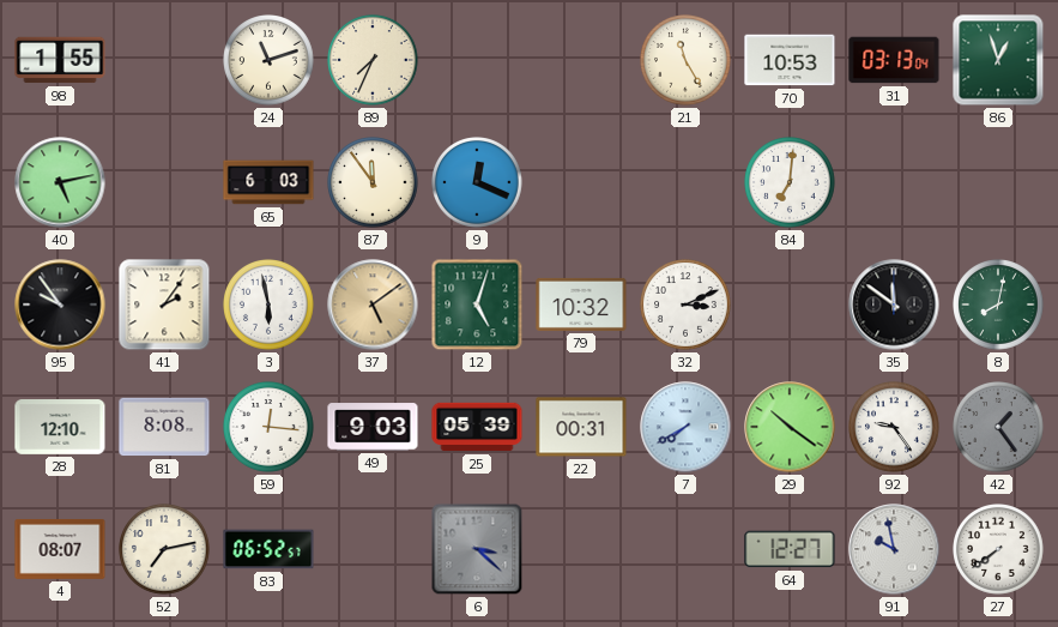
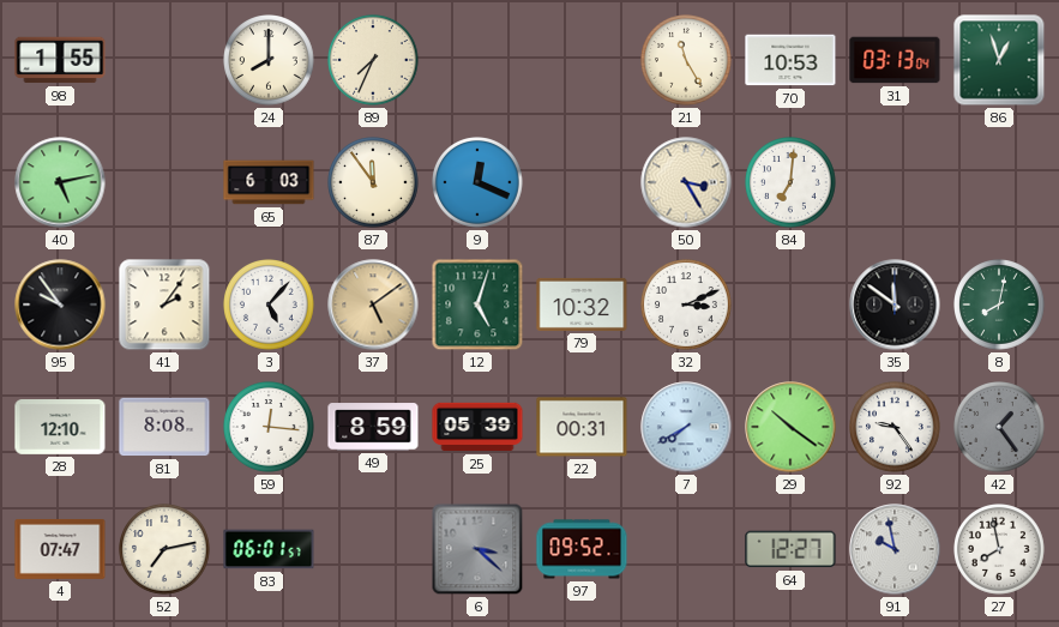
24: 11:12 -> 8:00
50: none -> 3:25
3: 5:58 -> 5:07
49: 9:03 -> 8:59
4: 08:07 -> 07:47
83: 06:52 -> 06:01
97: none -> 09:52
27: 7:39 -> 7:58
